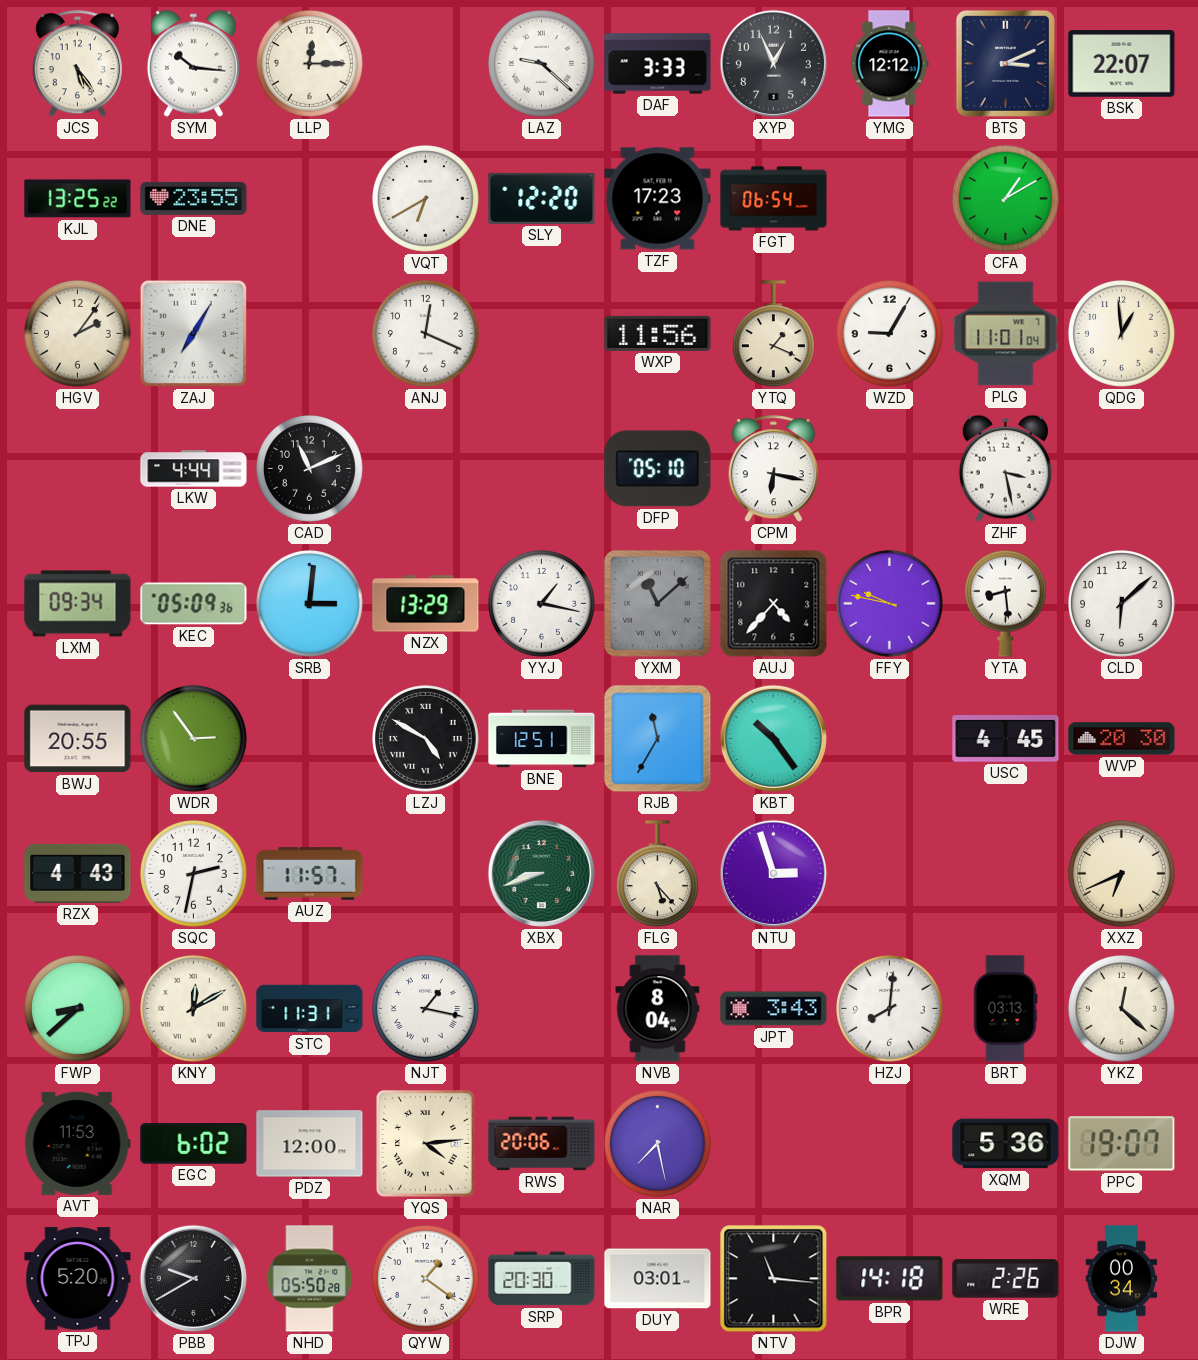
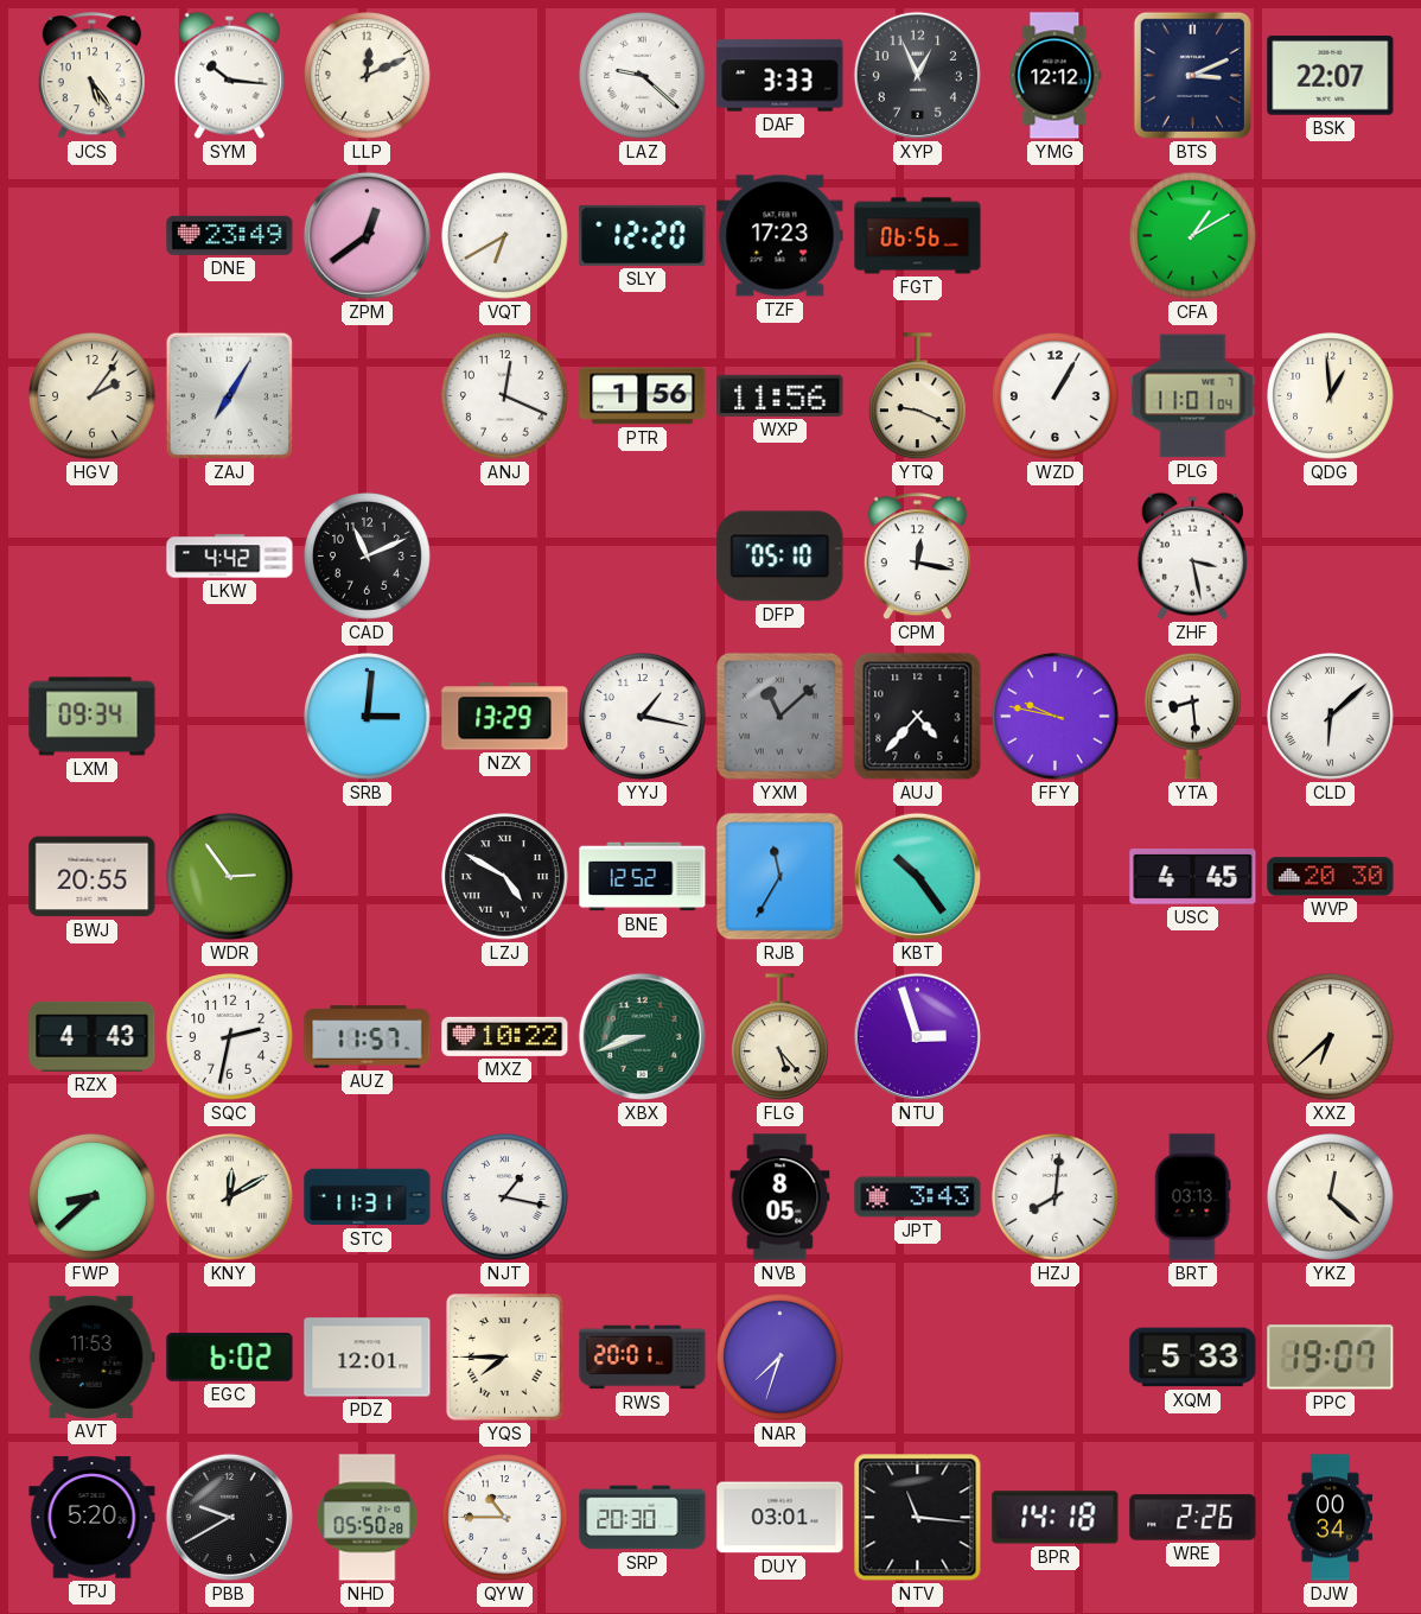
LLP: 12:15 -> 12:11
KJL: 13:25 -> none
DNE: 23:55 -> 23:49
ZPM: none -> 12:39
FGT: 06:54 -> 06:56
PTR: none -> 1:56
YTQ: 1:19 -> 9:19
WZD: 9:05 -> 1:05
LKW: 4:44 -> 4:42
CPM: 6:17 -> 12:17
KEC: 05:09 -> none
CLD numerals: Arabic -> Roman
BNE: 12:51 -> 12:52
MXZ: none -> 10:22
XXZ: 6:41 -> 6:38
NVB: 8:04 -> 8:05
PDZ: 12:00 -> 12:01
YQS: 4:14 -> 7:45
RWS: 20:06 -> 20:01
NAR: 7:28 -> 7:33
XQM: 5:36 -> 5:33
QYW: 1:21 -> 10:45
